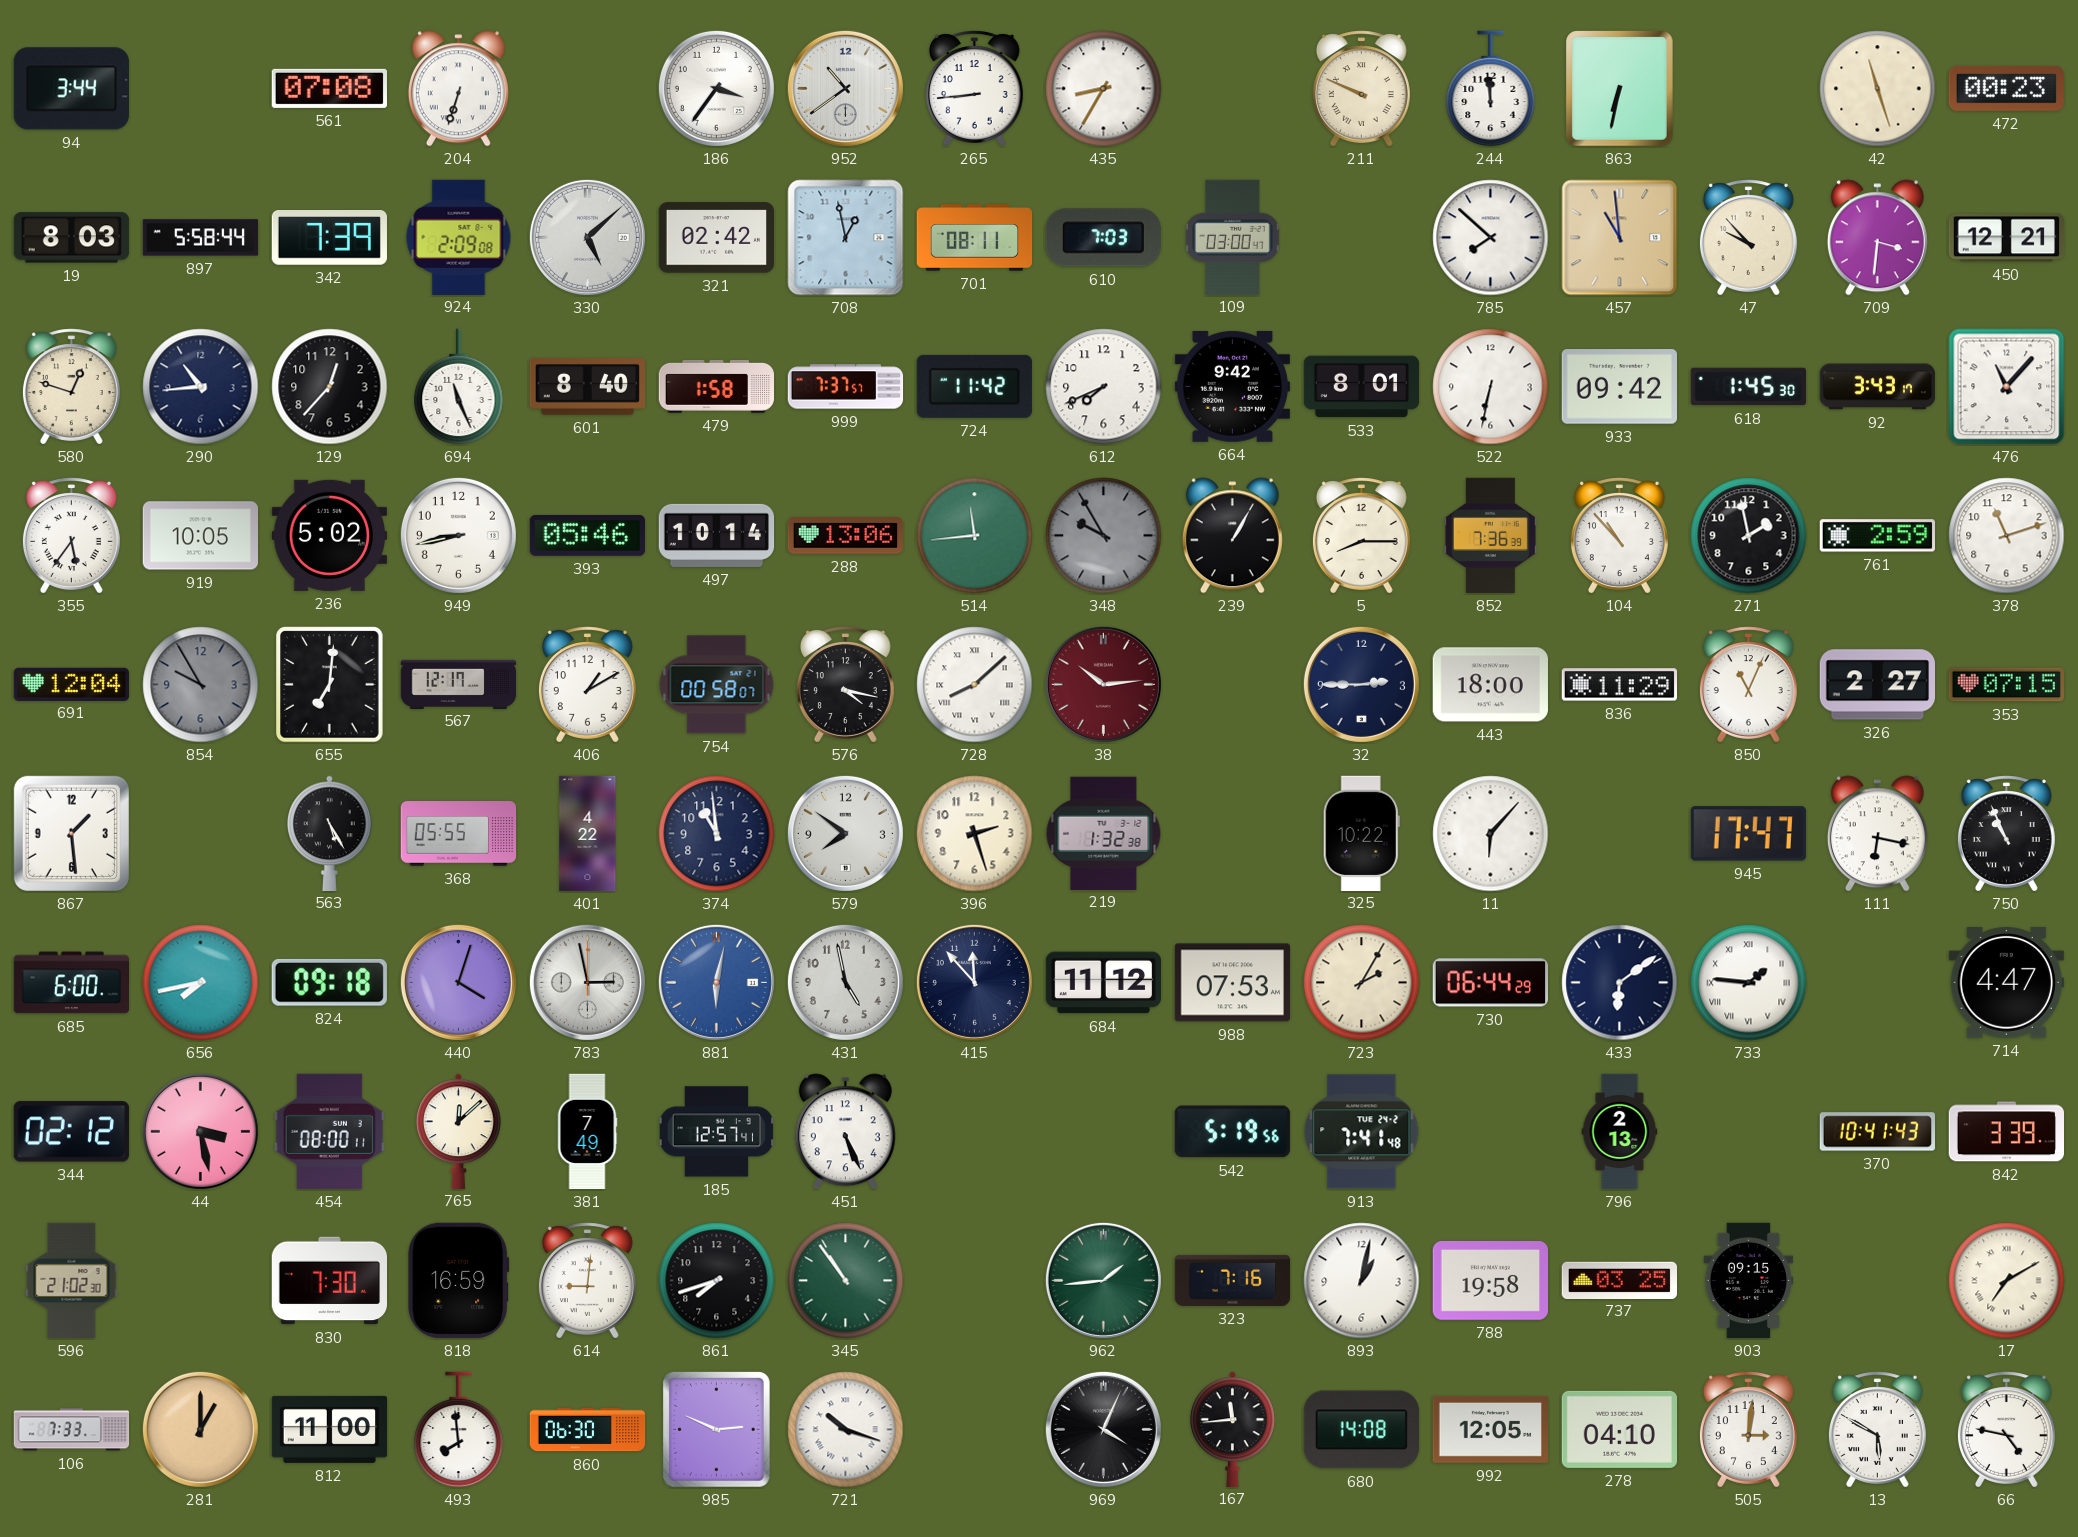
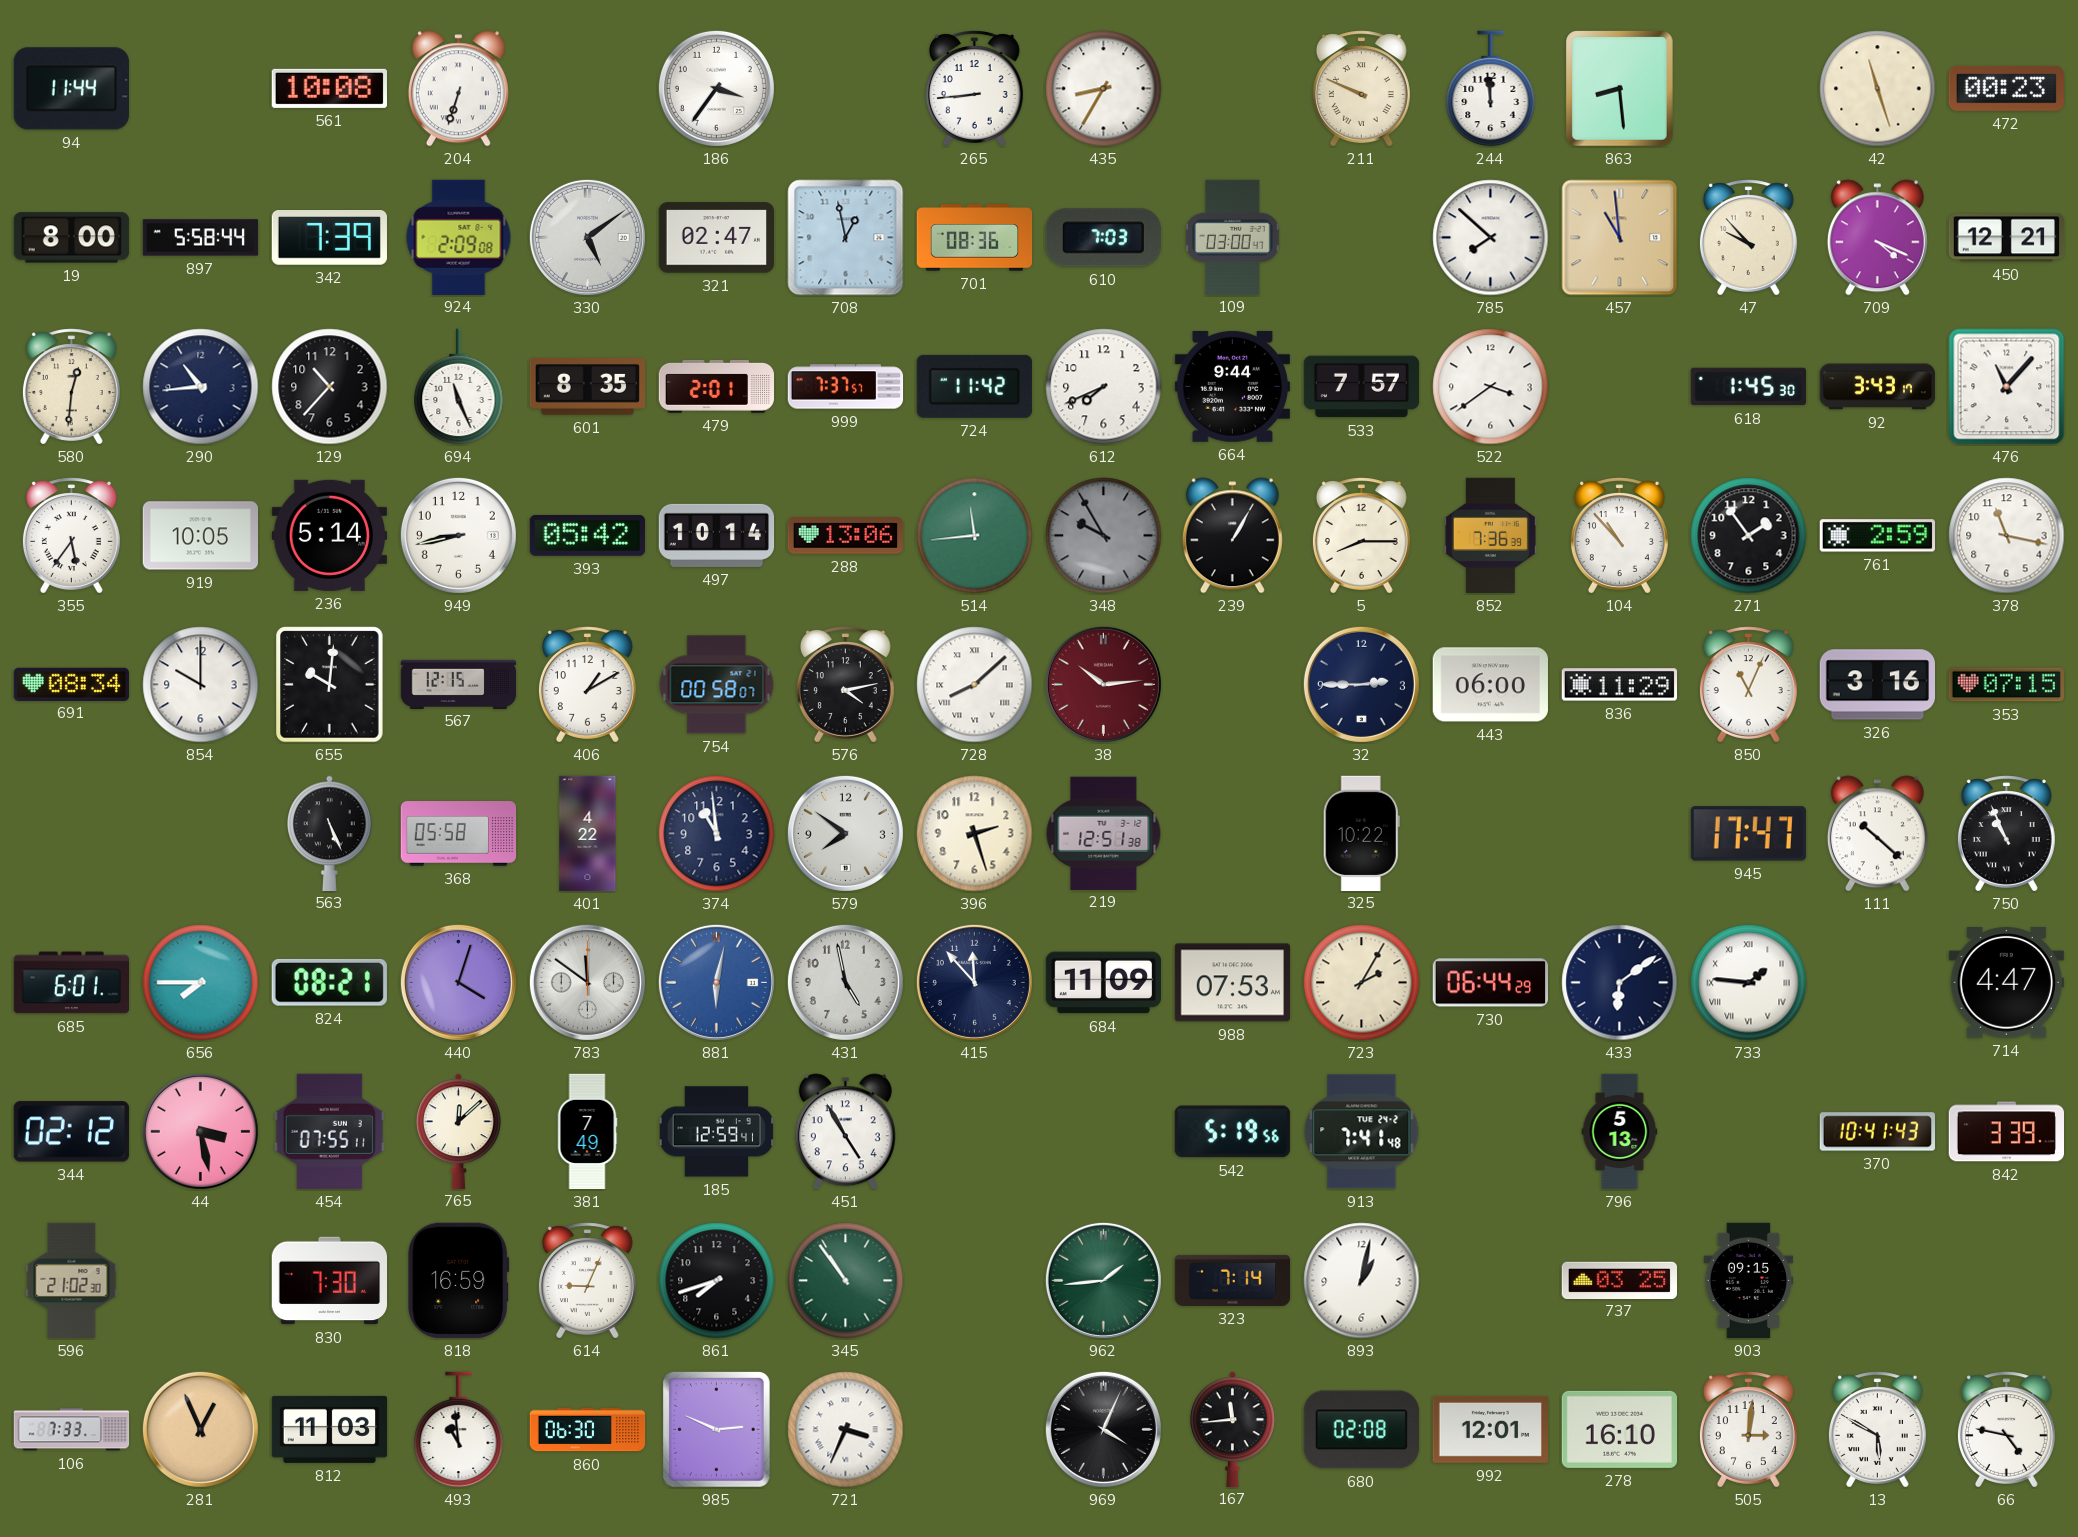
94: 3:44 -> 11:44
561: 07:08 -> 10:08
952: 10:39 -> none
863: 6:32 -> 8:29
19: 8:03 -> 8:00
330: 5:08 -> 5:09
321: 02:42 -> 02:47
701: 08:11 -> 08:36
709: 3:31 -> 4:19
580: 12:48 -> 12:31
129: 12:37 -> 10:37
601: 8:40 -> 8:35
479: 1:58 -> 2:01
664: 9:42 -> 9:44
533: 8:01 -> 7:57
522: 6:32 -> 3:39
933: 09:42 -> none
236: 5:02 -> 5:14
393: 05:46 -> 05:42
271: 1:58 -> 1:54
378: 11:12 -> 11:17
691: 12:04 -> 08:34
854: 9:55 -> 10:00
854 dial: grey -> white
655: 7:01 -> 10:01
567: 12:17 -> 12:15
576: 4:17 -> 4:13
443: 18:00 -> 06:00
326: 2:27 -> 3:16
867: 1:29 -> none
563: 5:25 -> 5:26
368: 05:55 -> 05:58
219: 1:32 -> 12:51
11: 6:07 -> none
111: 6:17 -> 10:22
685: 6:00 -> 6:01
656: 7:43 -> 7:45
824: 09:18 -> 08:21
783: 2:58 -> 11:51
684: 11:12 -> 11:09
454: 08:00 -> 07:55
185: 12:57 -> 12:59
451: 5:26 -> 4:55
796: 2:13 -> 5:13
614: 9:01 -> 9:04
323: 7:16 -> 7:14
788: 19:58 -> none
17: 7:10 -> none
281: 1:00 -> 12:56
812: 11:00 -> 11:03
493: 7:59 -> 10:59
721: 10:18 -> 3:34
680: 14:08 -> 02:08
992: 12:05 -> 12:01
278: 04:10 -> 16:10
